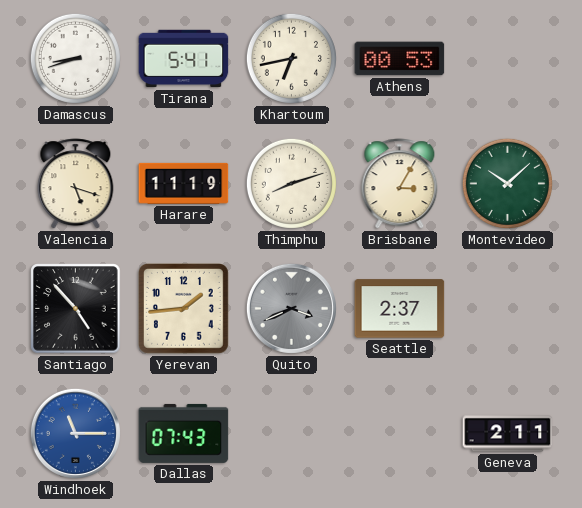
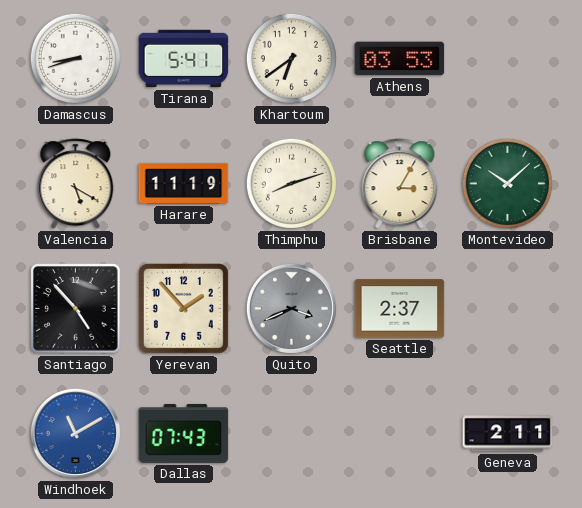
Khartoum: 6:43 -> 6:39
Athens: 00:53 -> 03:53
Valencia: 5:18 -> 5:20
Yerevan: 1:44 -> 1:53
Windhoek: 11:15 -> 11:10
